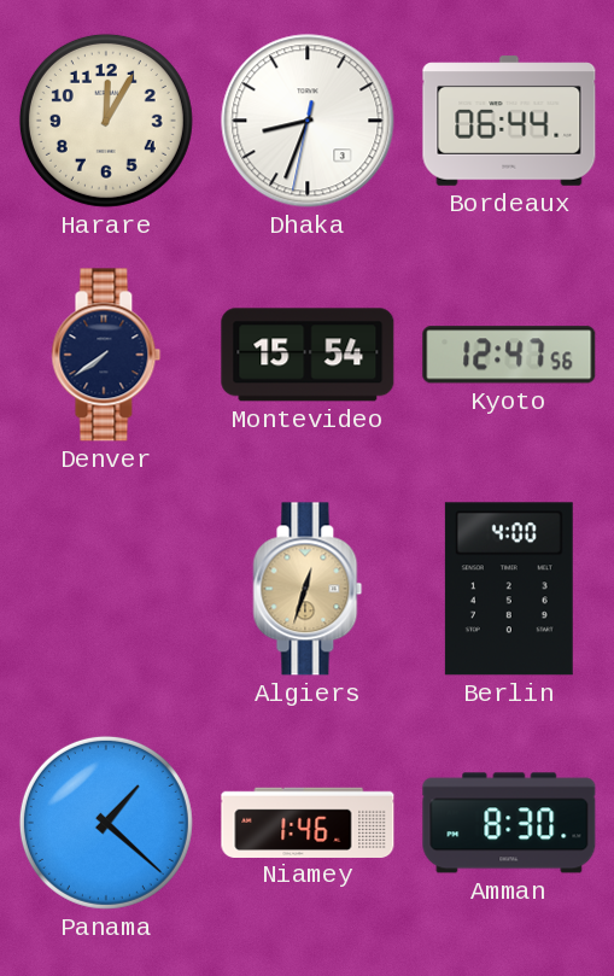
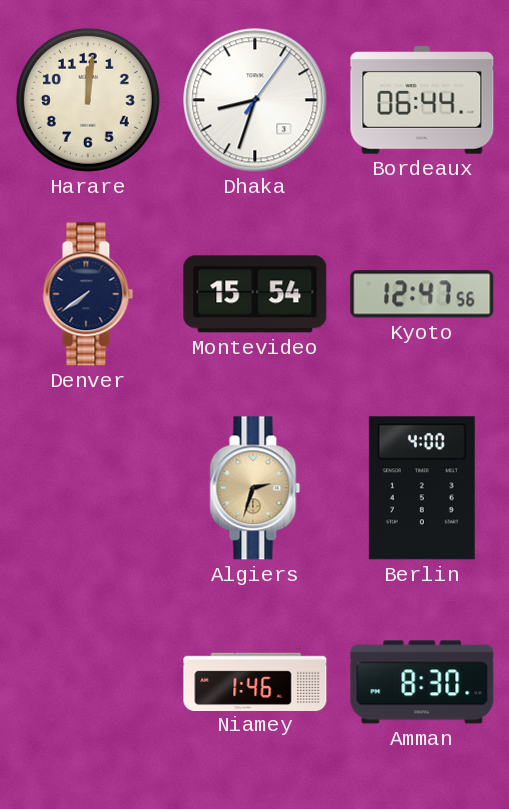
Harare: 12:05 -> 12:01
Dhaka: 8:33:32 -> 8:33:06
Algiers: 12:33 -> 2:33
Panama: 1:22 -> none
